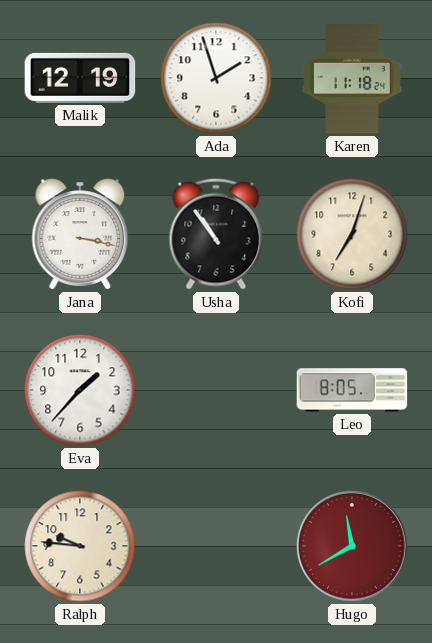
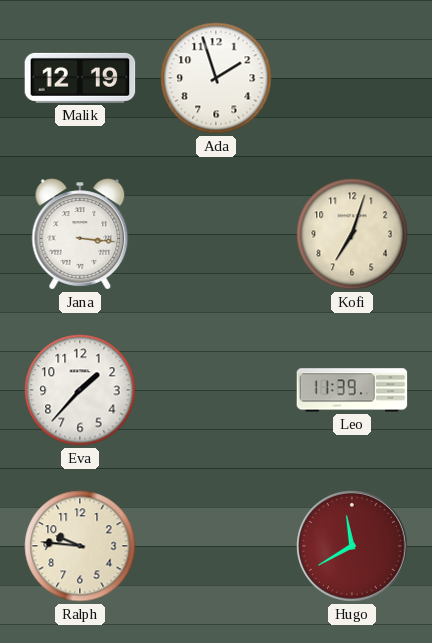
Karen: 11:18 -> none
Jana: 3:17 -> 3:16
Usha: 10:54 -> none
Leo: 8:05 -> 11:39
